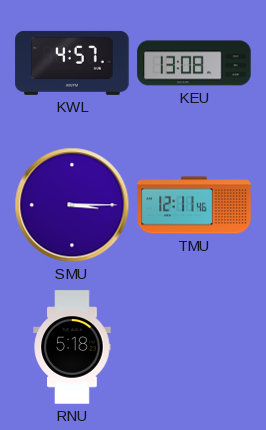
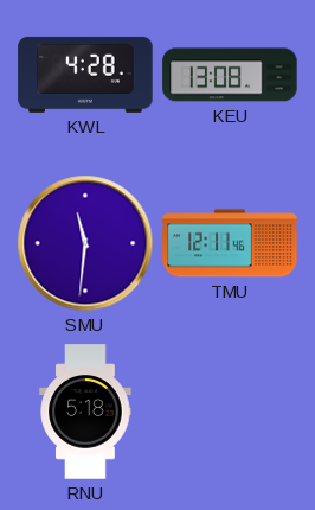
KWL: 4:57 -> 4:28
SMU: 3:15 -> 11:31
